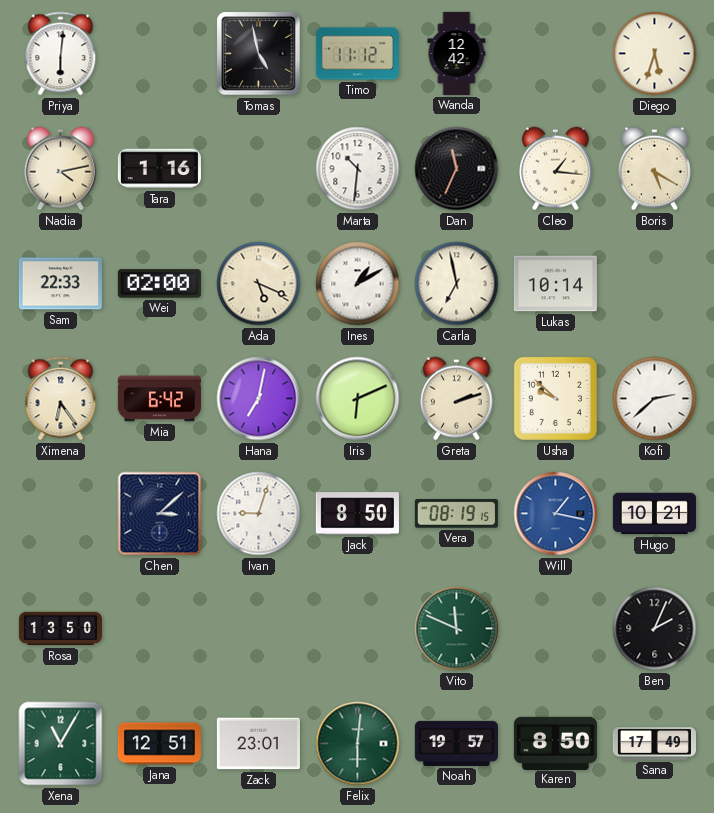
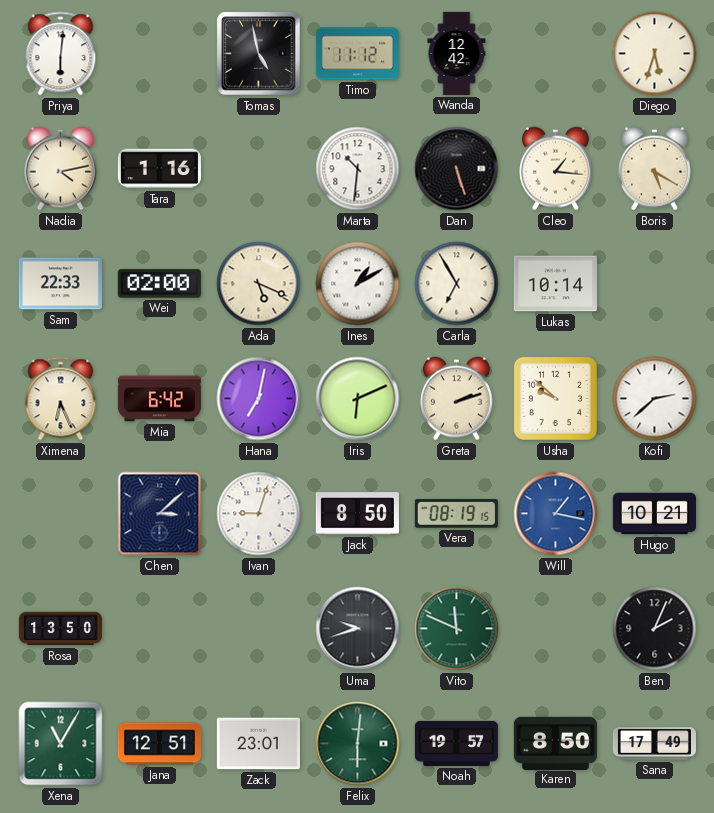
Dan: 11:34 -> 5:27
Carla: 6:58 -> 6:55
Ximena: 6:24 -> 6:26
Uma: none -> 9:42
